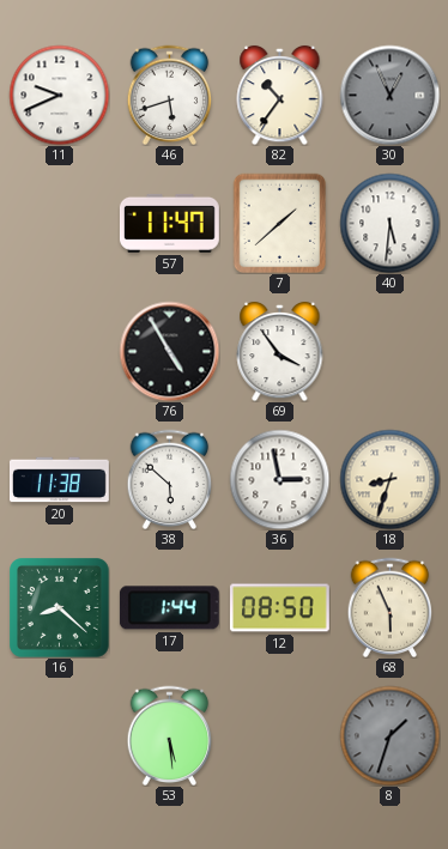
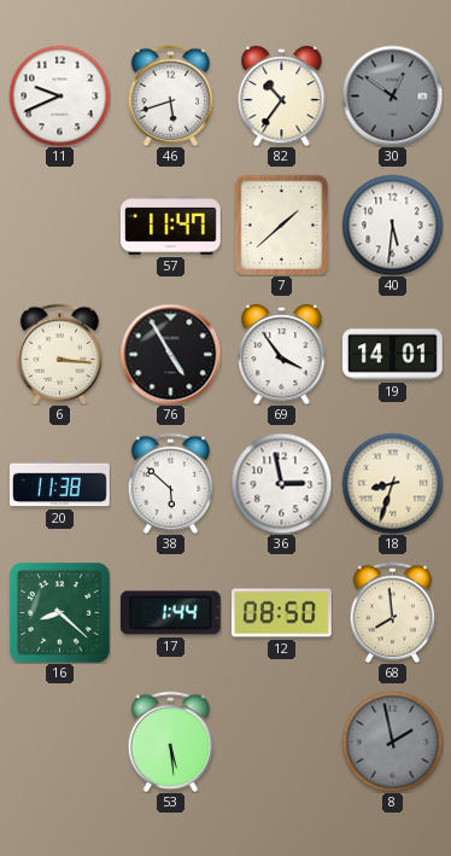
30: 12:56 -> 12:51
6: none -> 3:16
19: none -> 14:01
68: 5:56 -> 7:59
8: 1:33 -> 1:58
